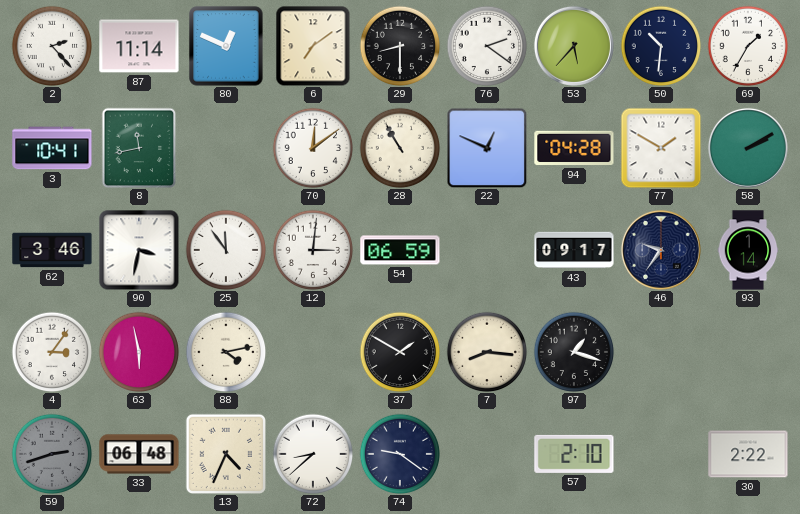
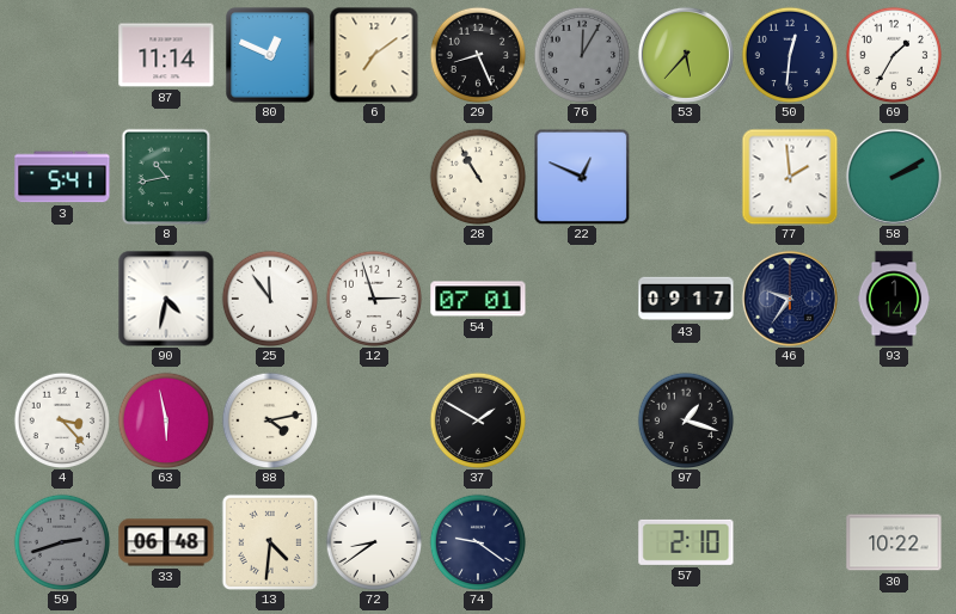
2: 2:23 -> none
29: 8:30 -> 8:26
76: 2:21 -> 12:05
76 dial: white -> grey
50: 10:31 -> 12:31
3: 10:41 -> 5:41
8: 11:43 -> 10:43
70: 12:09 -> none
94: 04:28 -> none
77: 1:50 -> 1:59
62: 3:46 -> none
90: 3:32 -> 4:32
12: 3:01 -> 2:57
54: 06:59 -> 07:01
4: 3:06 -> 3:23
7: 8:16 -> none
13: 4:34 -> 4:31
72: 8:38 -> 8:39
30: 2:22 -> 10:22
